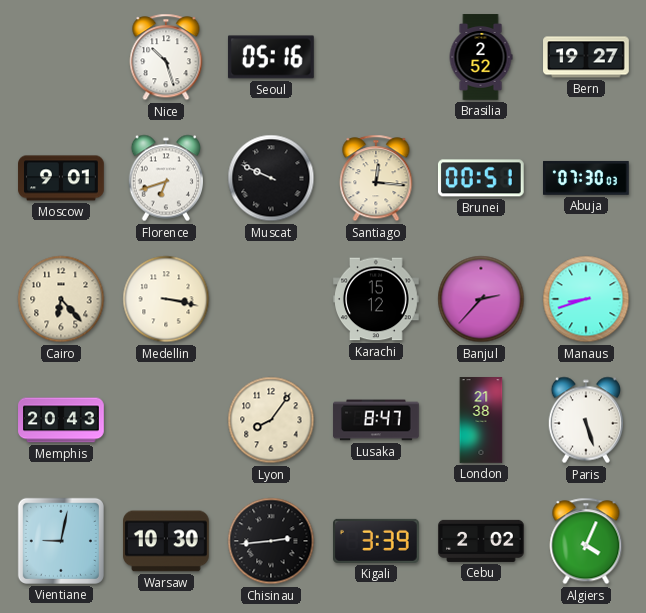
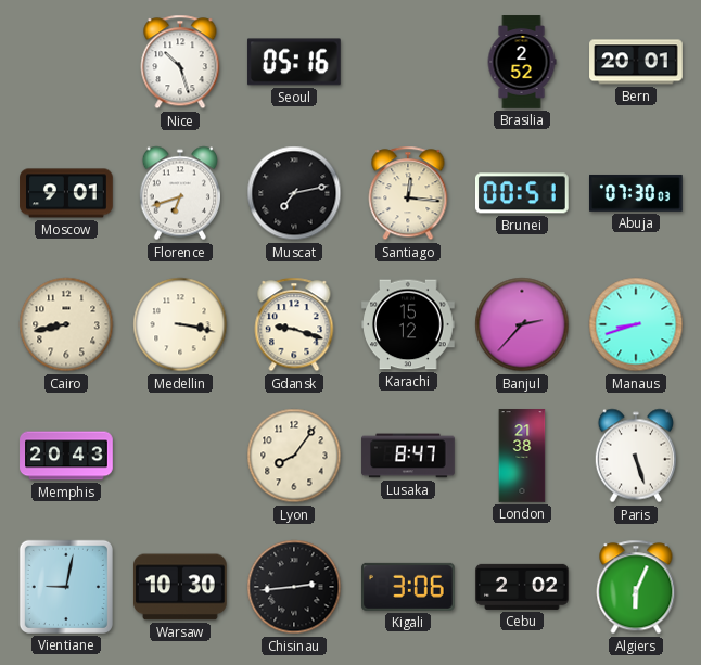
Bern: 19:27 -> 20:01
Muscat: 9:49 -> 7:13
Cairo: 6:23 -> 8:43
Gdansk: none -> 9:18
Kigali: 3:39 -> 3:06
Algiers: 4:04 -> 6:04
